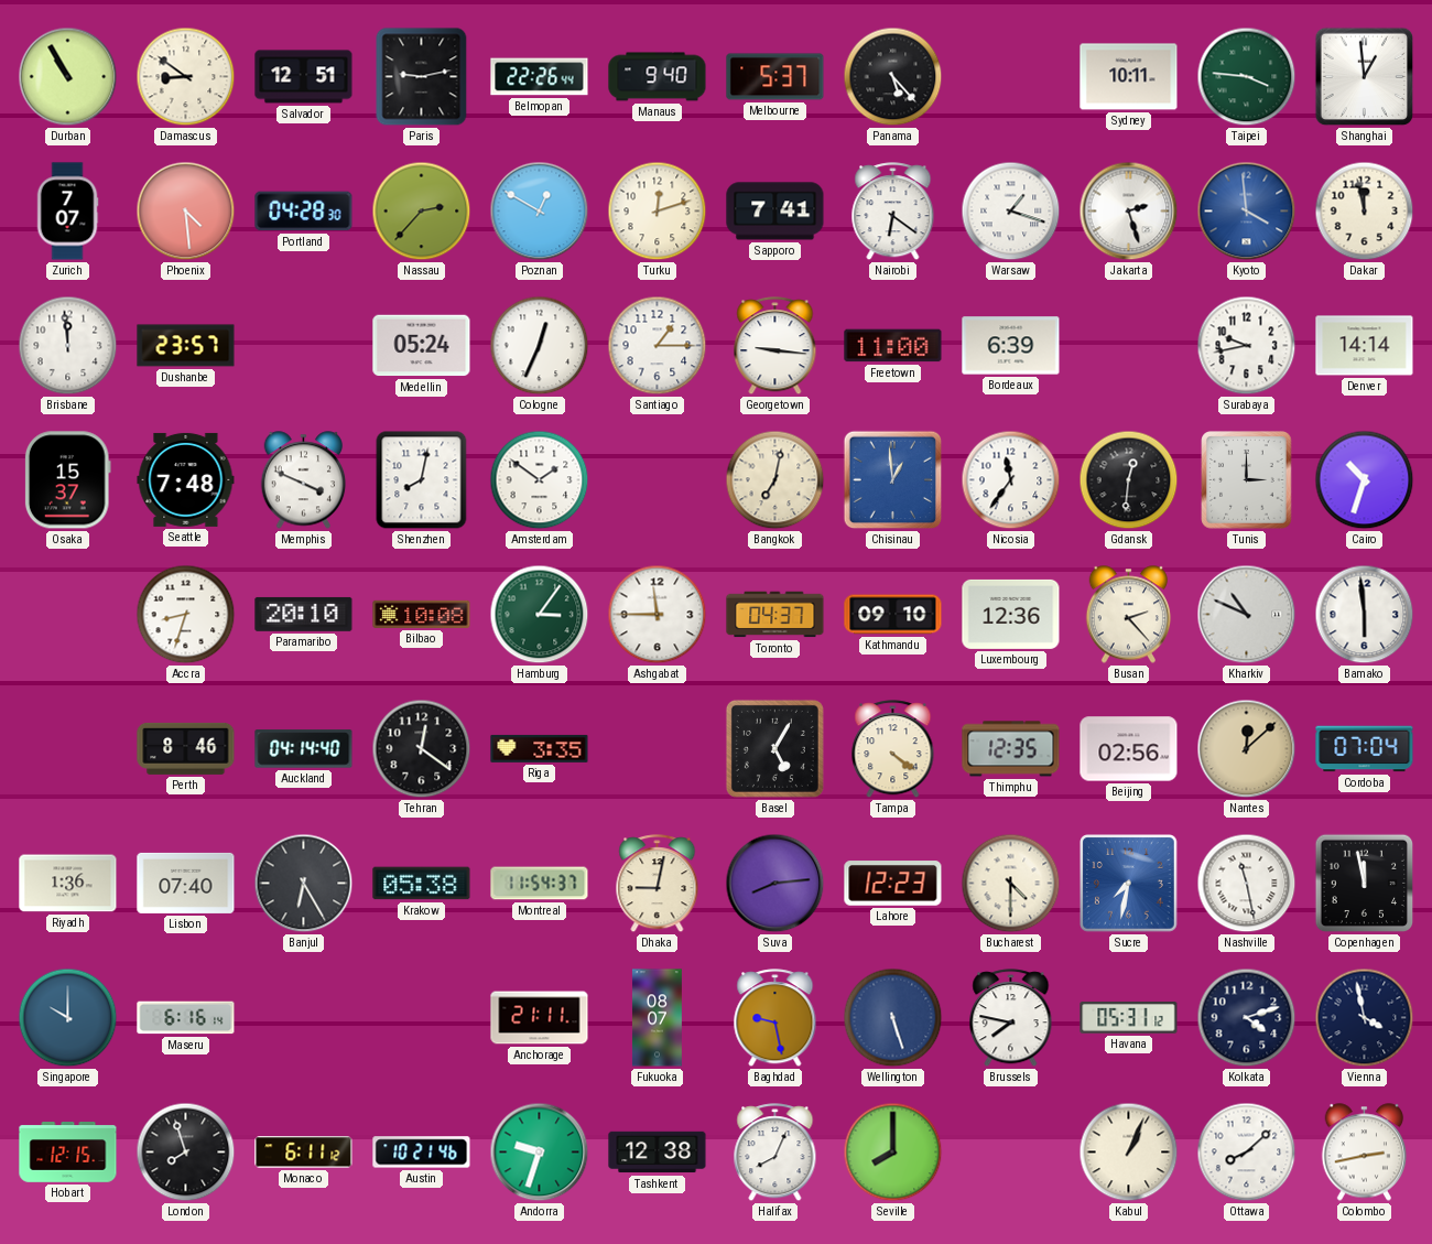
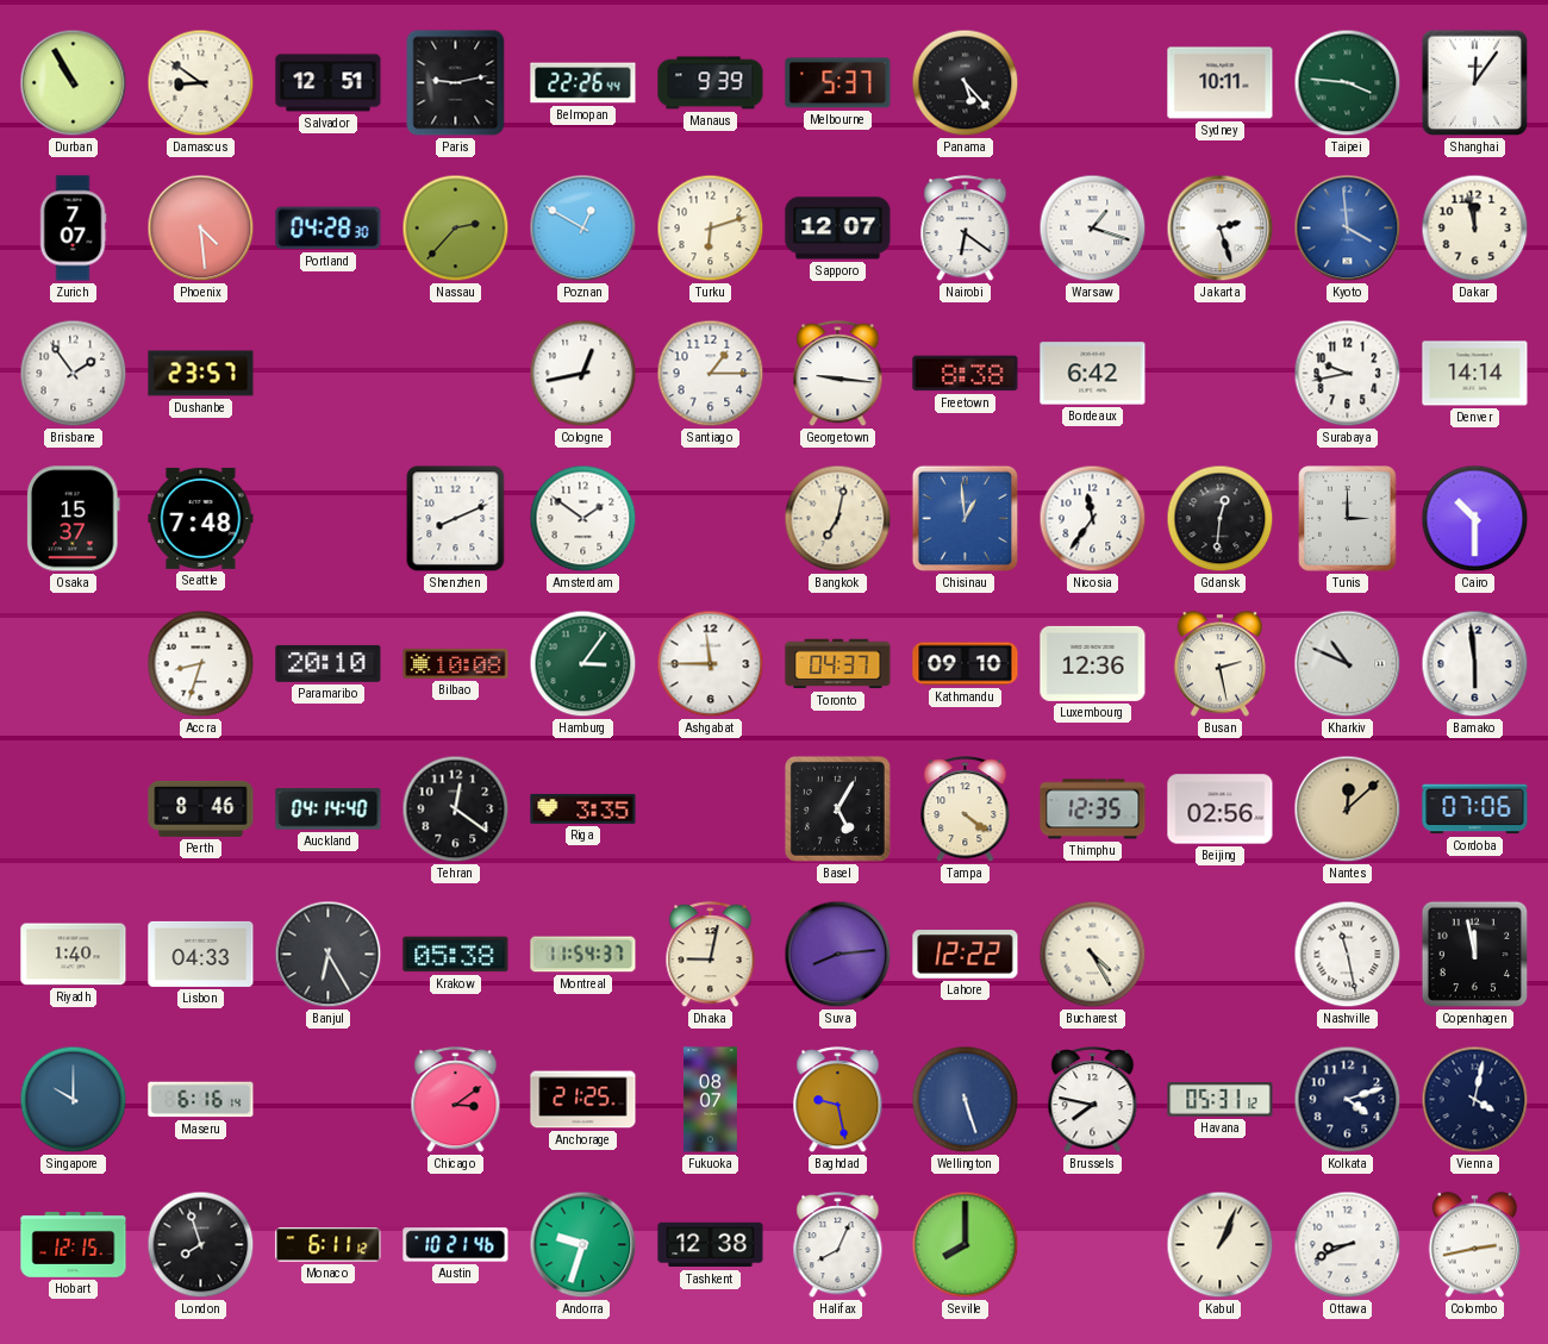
Manaus: 9:40 -> 9:39
Shanghai: 12:59 -> 12:06
Turku: 12:12 -> 6:12
Sapporo: 7:41 -> 12:07
Brisbane: 11:59 -> 1:54
Medellin: 05:24 -> none
Cologne: 12:34 -> 12:43
Freetown: 11:00 -> 8:38
Bordeaux: 6:39 -> 6:42
Memphis: 3:49 -> none
Shenzhen: 8:02 -> 8:11
Cairo: 10:33 -> 10:30
Busan: 2:23 -> 2:28
Cordoba: 07:04 -> 07:06
Riyadh: 1:36 -> 1:40
Lisbon: 07:40 -> 04:33
Lahore: 12:23 -> 12:22
Bucharest: 4:30 -> 4:25
Sucre: 7:32 -> none
Chicago: none -> 3:09
Anchorage: 21:11 -> 21:25
Vienna: 3:58 -> 4:02
Ottawa: 8:08 -> 8:41
